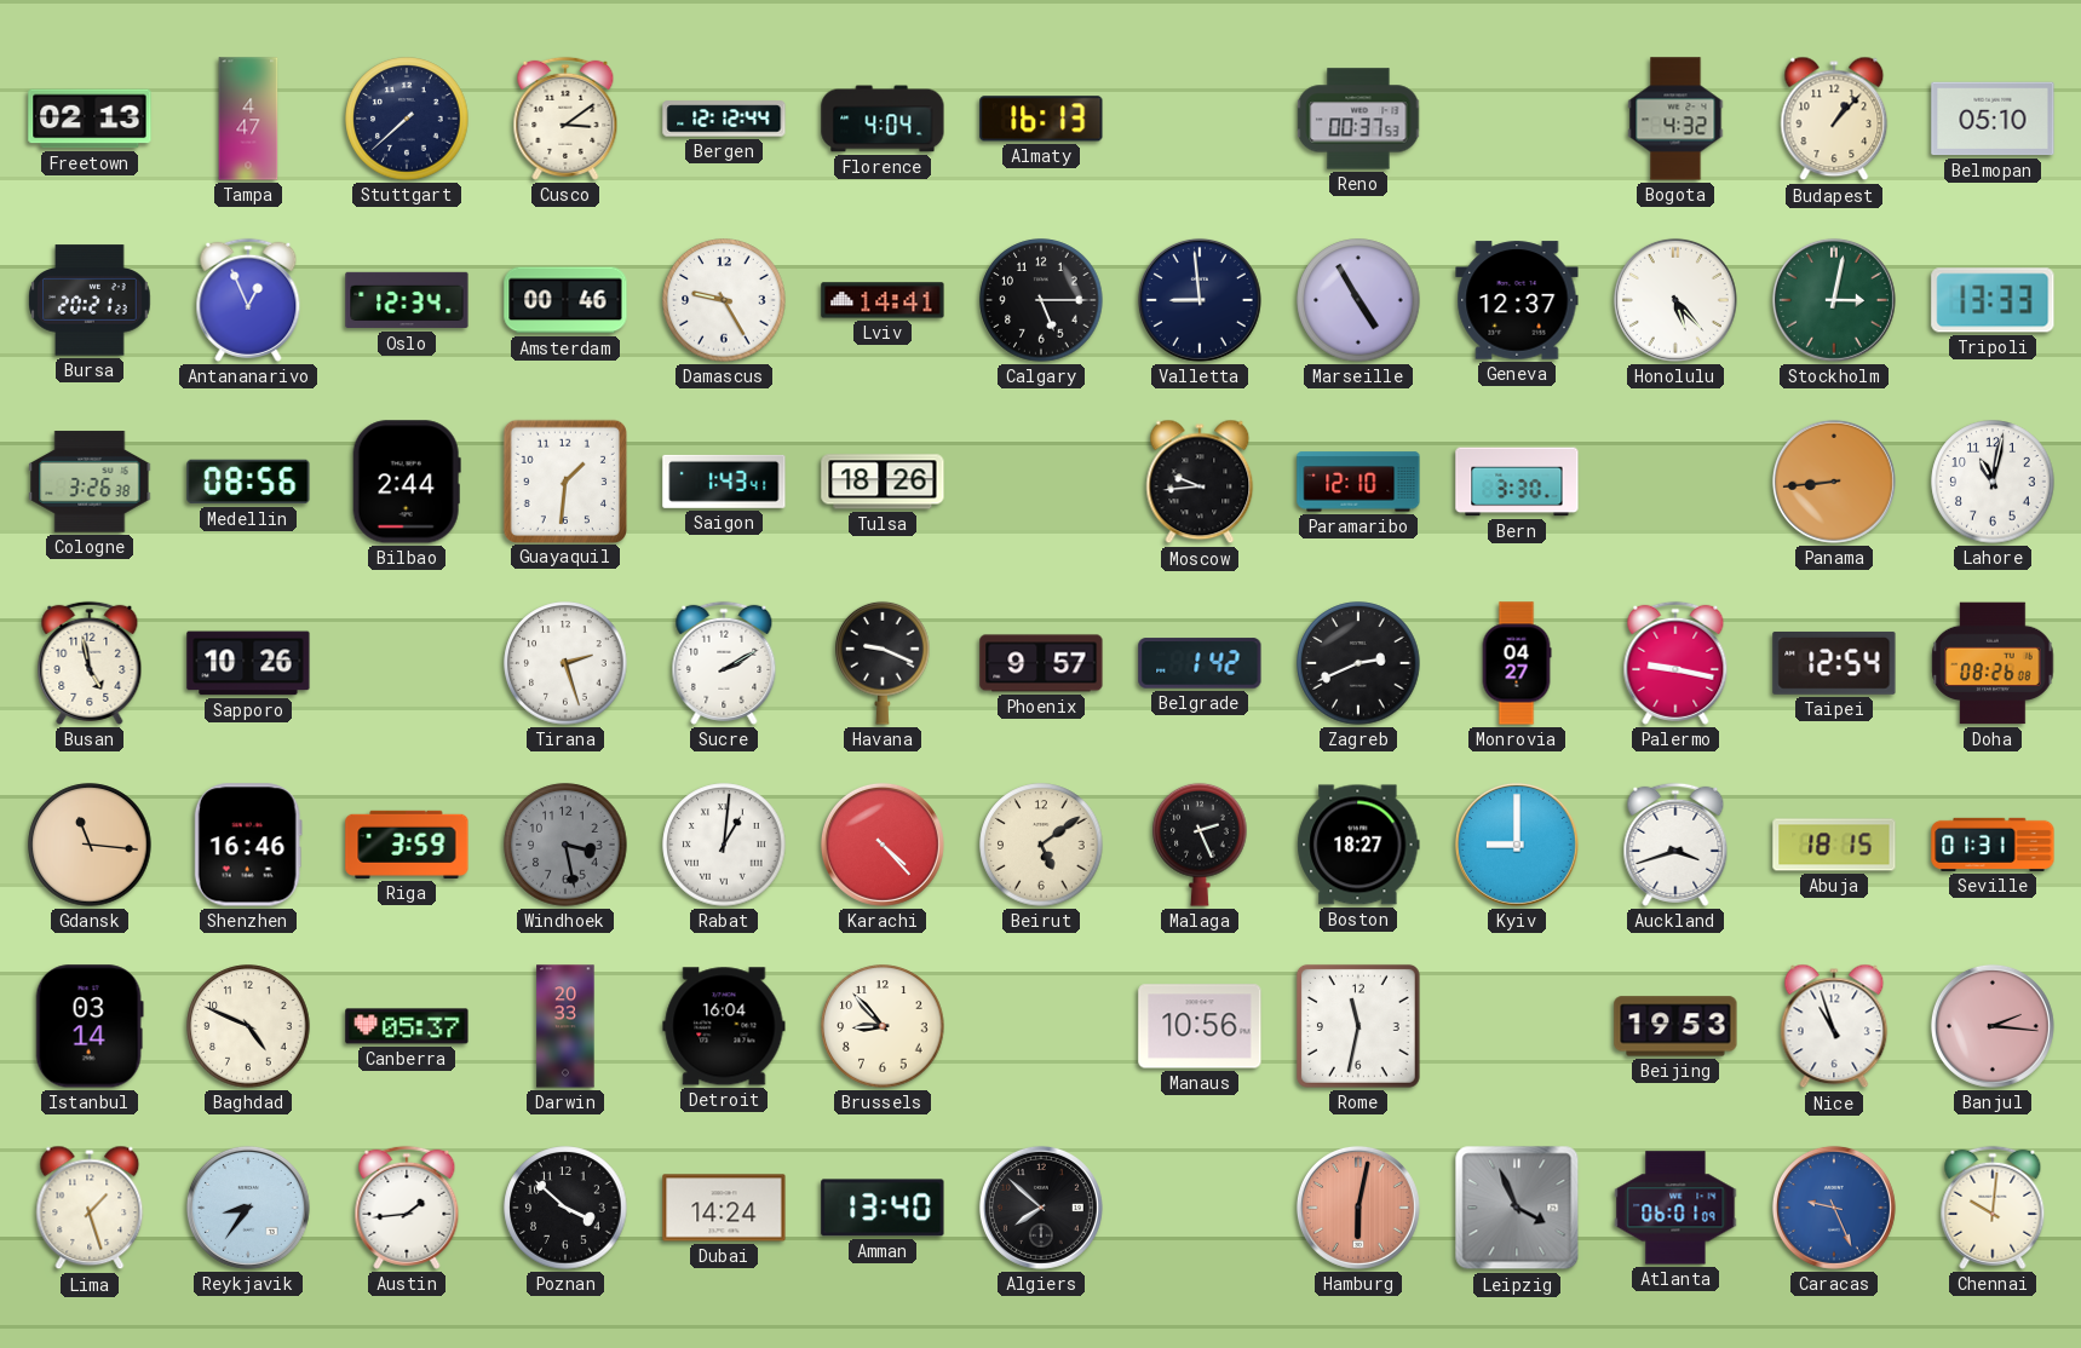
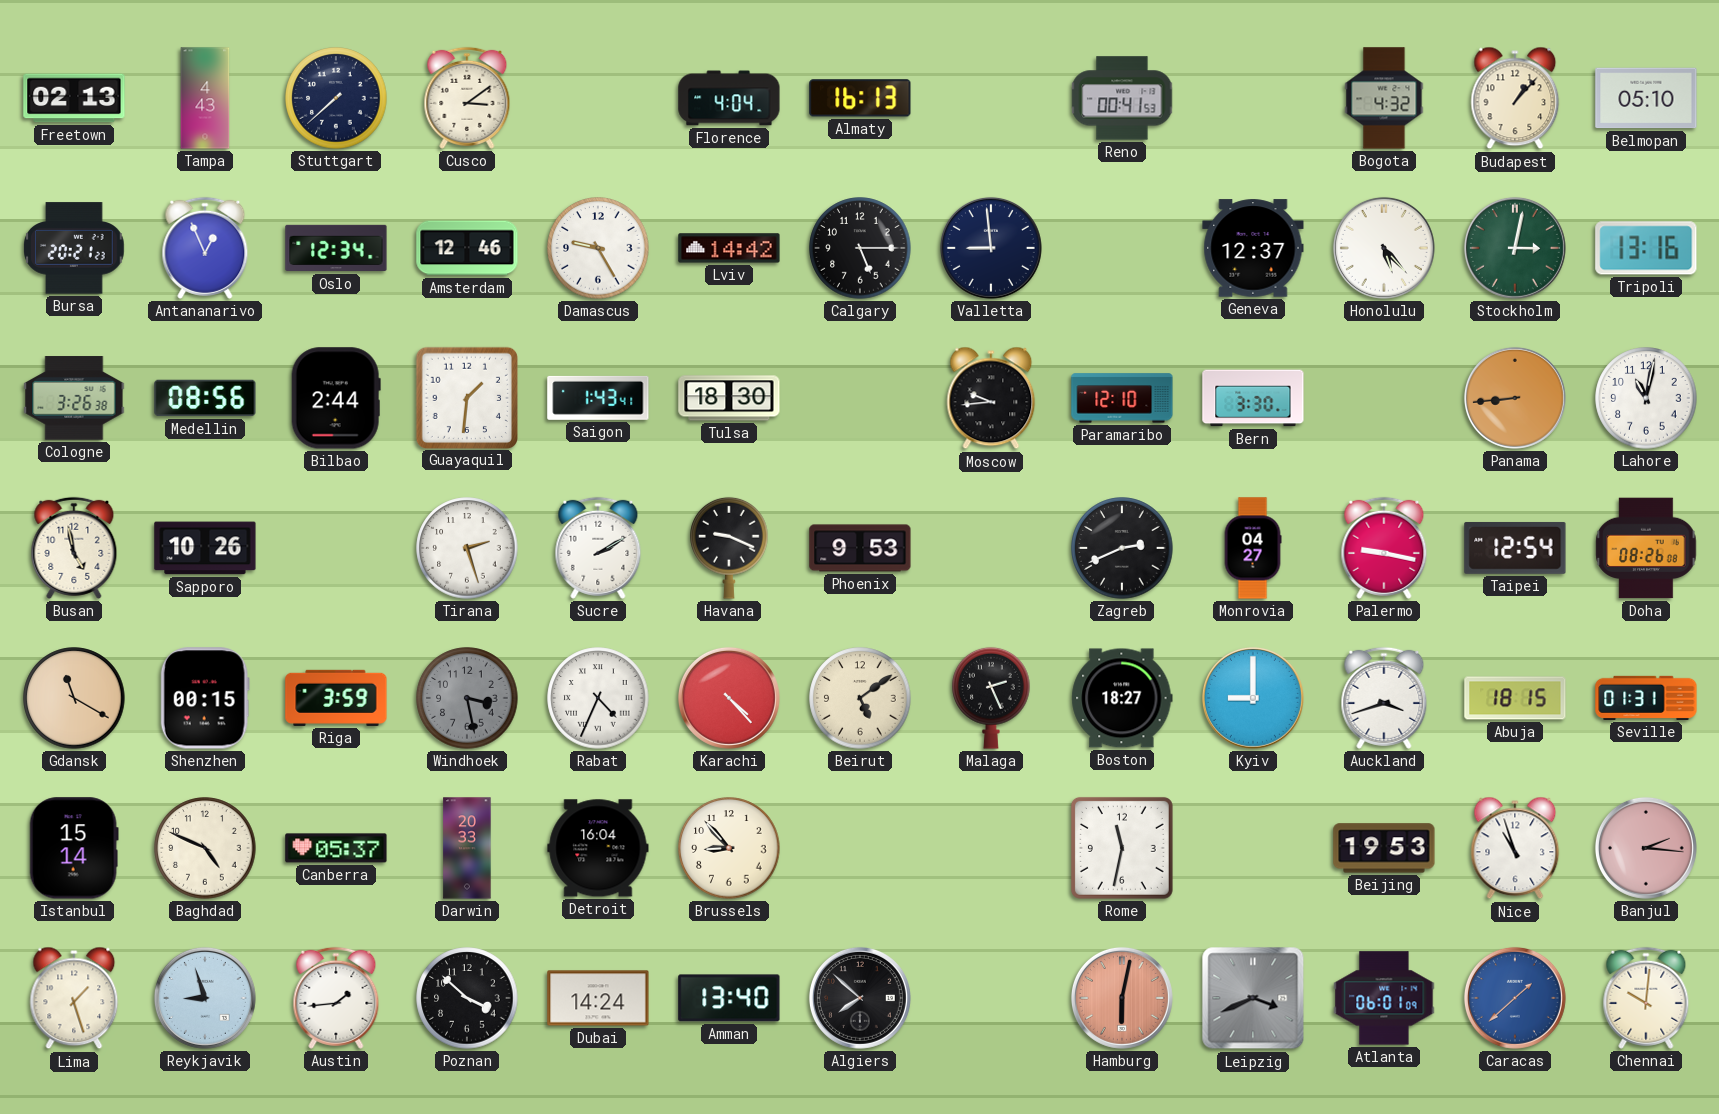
Tampa: 4:47 -> 4:43
Bergen: 12:12 -> none
Reno: 00:37 -> 00:41
Amsterdam: 00:46 -> 12:46
Lviv: 14:41 -> 14:42
Marseille: 4:55 -> none
Tripoli: 13:33 -> 13:16
Tulsa: 18:26 -> 18:30
Phoenix: 9:57 -> 9:53
Belgrade: 1:42 -> none
Gdansk: 11:16 -> 11:20
Shenzhen: 16:46 -> 00:15
Rabat: 1:01 -> 4:34
Istanbul: 03:14 -> 15:14
Manaus: 10:56 -> none
Reykjavik: 8:36 -> 8:57
Leipzig: 3:56 -> 3:41
Caracas: 9:26 -> 1:38
